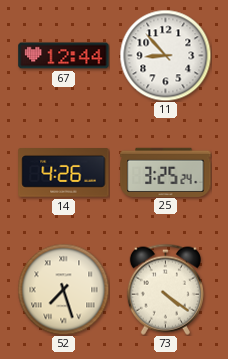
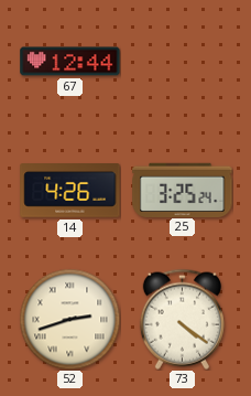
11: 8:53 -> none
52: 7:27 -> 2:42
